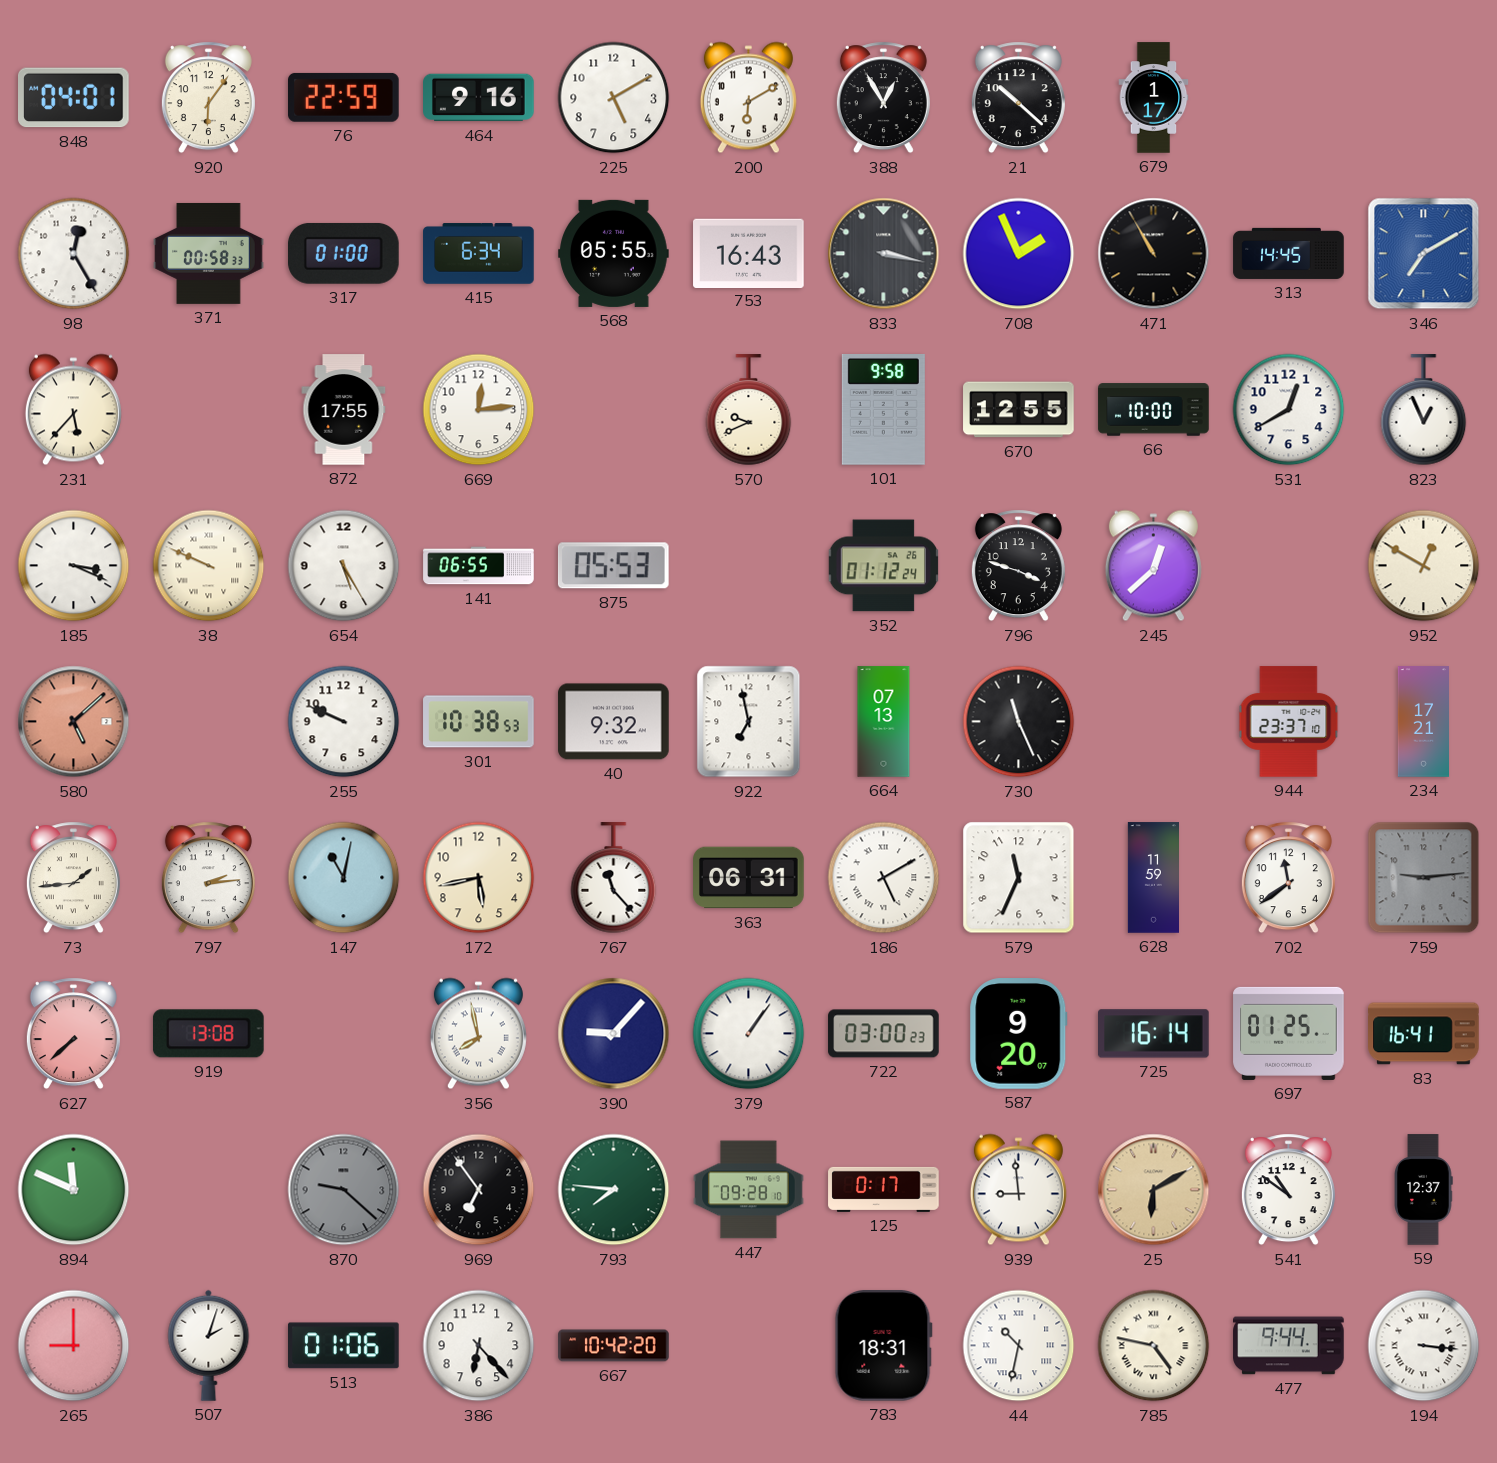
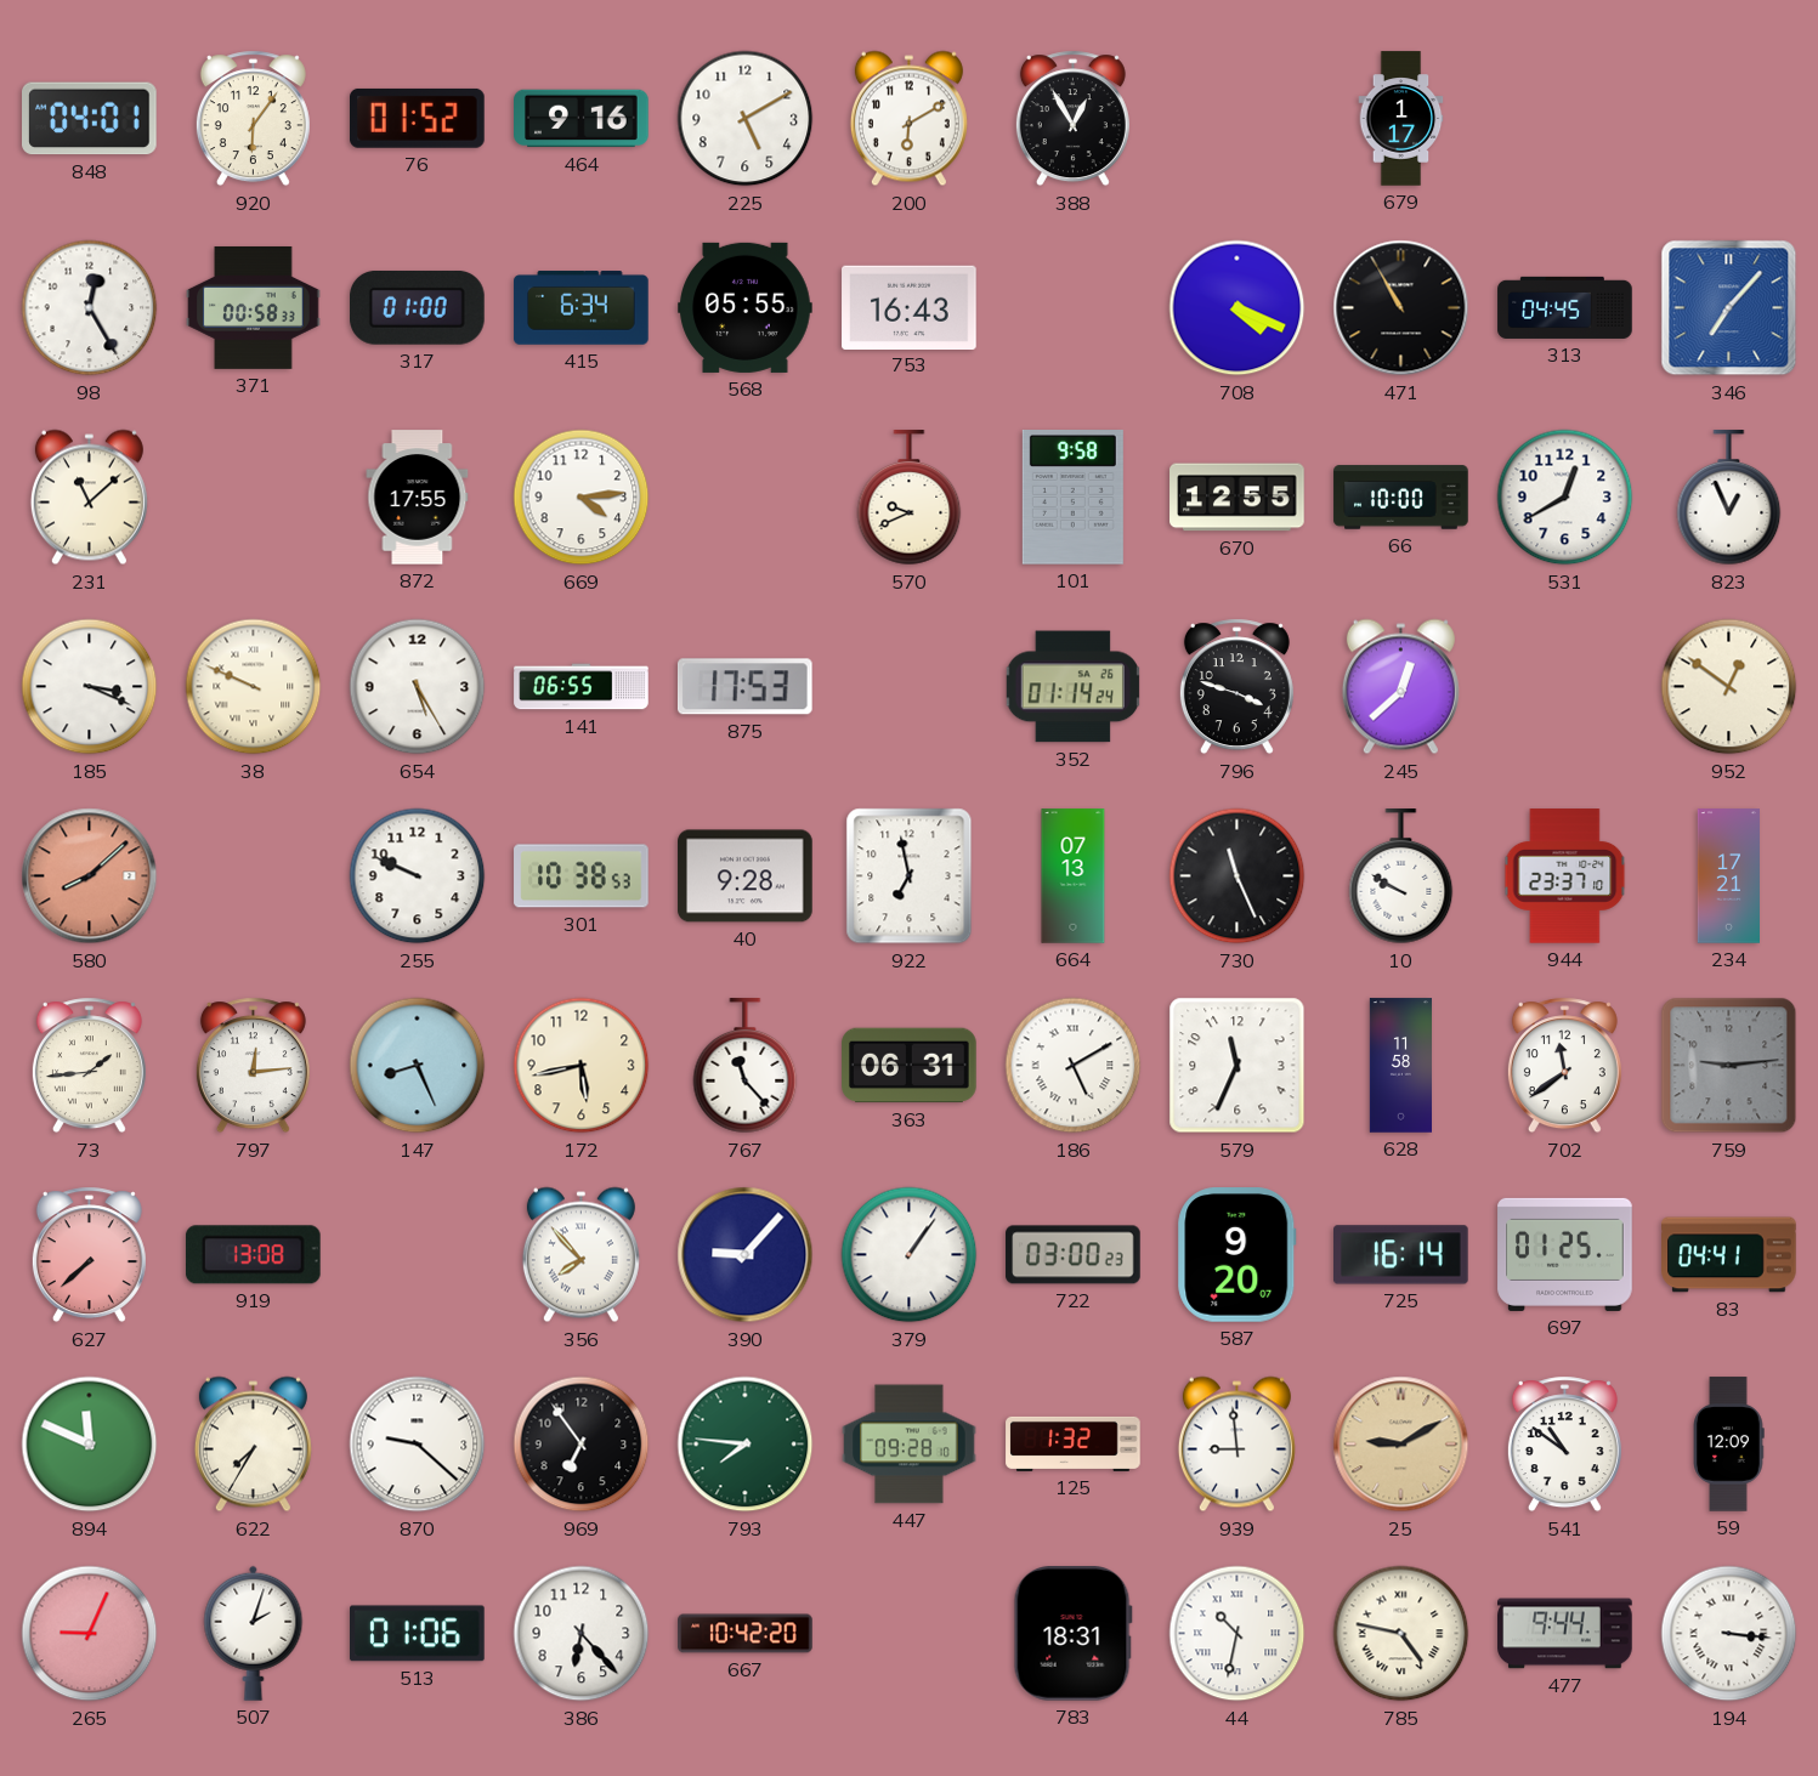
76: 22:59 -> 01:52
21: 10:22 -> none
833: 3:17 -> none
708: 1:56 -> 4:19
313: 14:45 -> 04:45
346: 7:10 -> 7:07
231: 5:37 -> 11:08
669: 12:14 -> 4:14
875: 05:53 -> 17:53
352: 01:12 -> 01:14
952: 12:50 -> 12:51
580: 5:08 -> 8:08
40: 9:32 -> 9:28
10: none -> 9:50
797: 2:14 -> 12:14
147: 11:02 -> 8:26
628: 11:59 -> 11:58
356: 7:58 -> 7:53
83: 16:41 -> 04:41
622: none -> 7:35
870 dial: grey -> white
125: 0:17 -> 1:32
25: 6:10 -> 9:10
59: 12:37 -> 12:09
265: 9:00 -> 9:04
